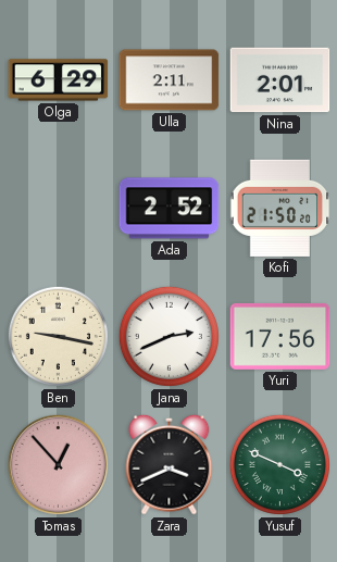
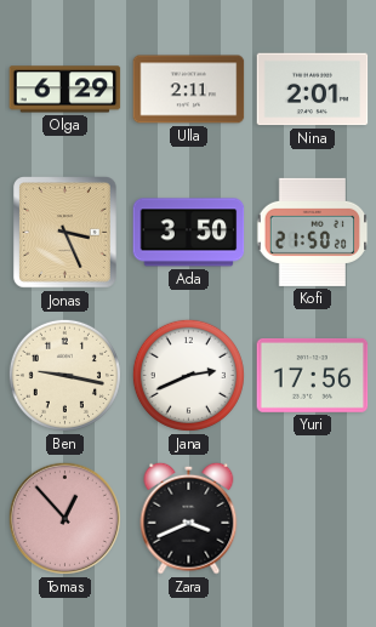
Jonas: none -> 3:26
Ada: 2:52 -> 3:50
Yusuf: 3:49 -> none
